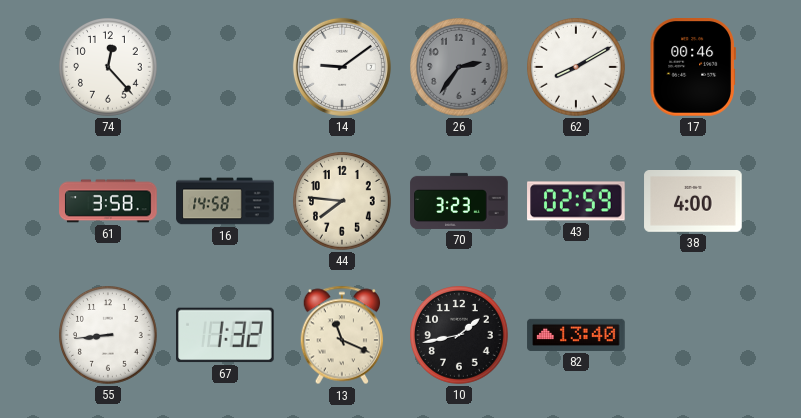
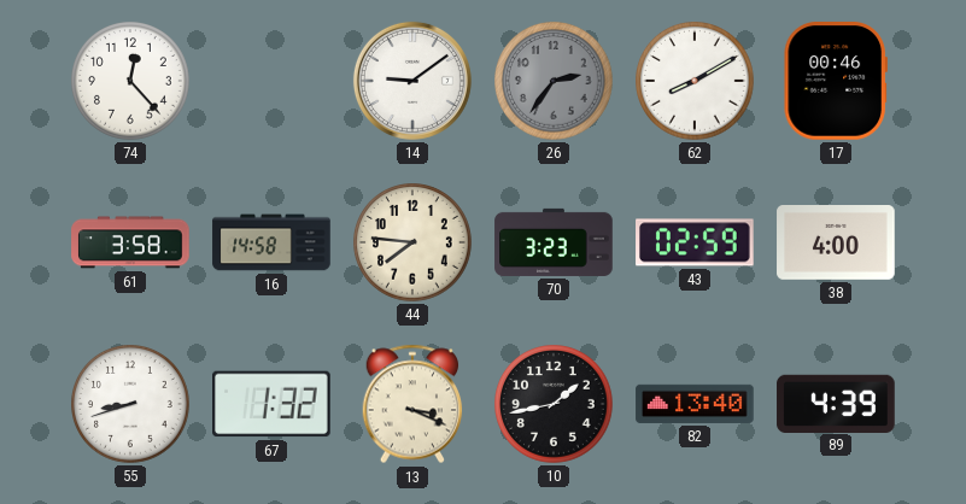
55: 8:44 -> 8:42
13: 11:19 -> 3:19
89: none -> 4:39
